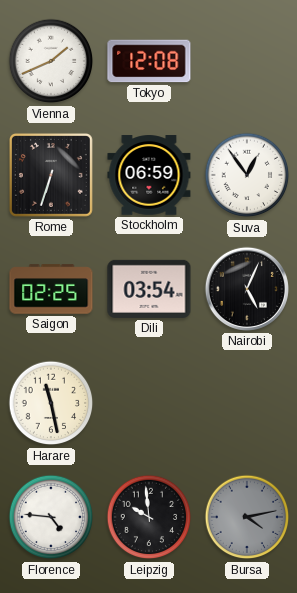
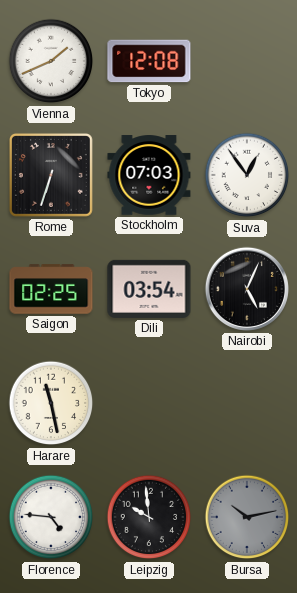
Stockholm: 06:59 -> 07:03
Bursa: 4:13 -> 10:13
